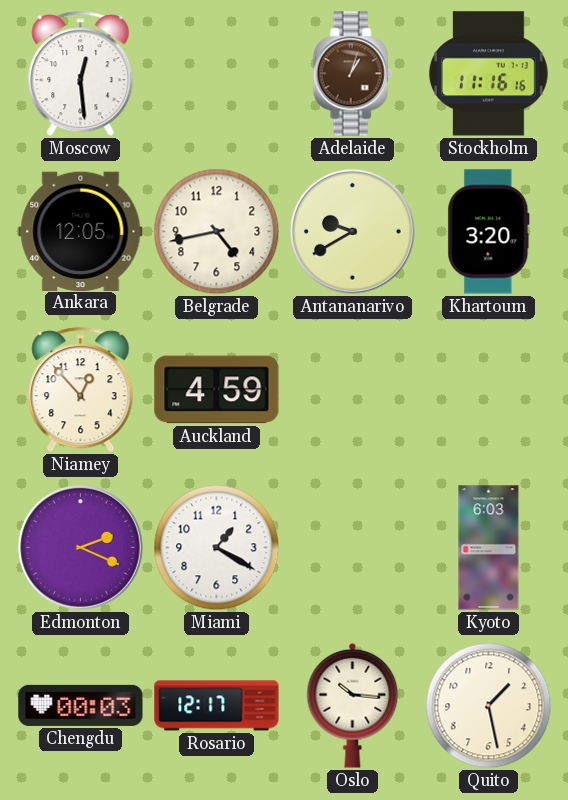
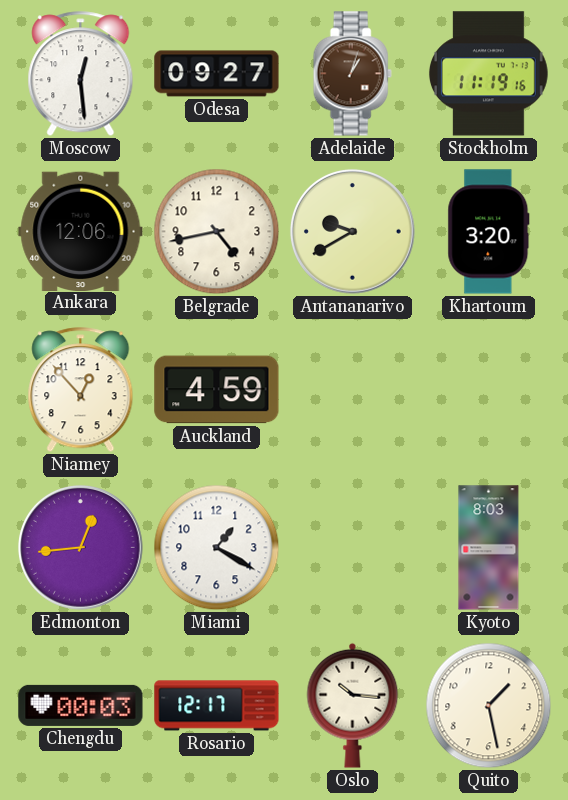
Odesa: none -> 09:27
Stockholm: 11:16 -> 11:19
Ankara: 12:05 -> 12:06
Edmonton: 2:19 -> 12:44
Kyoto: 6:03 -> 8:03
